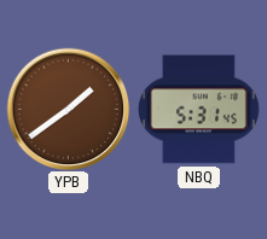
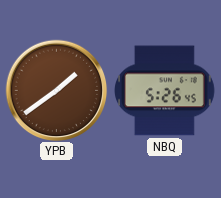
NBQ: 5:31 -> 5:26
